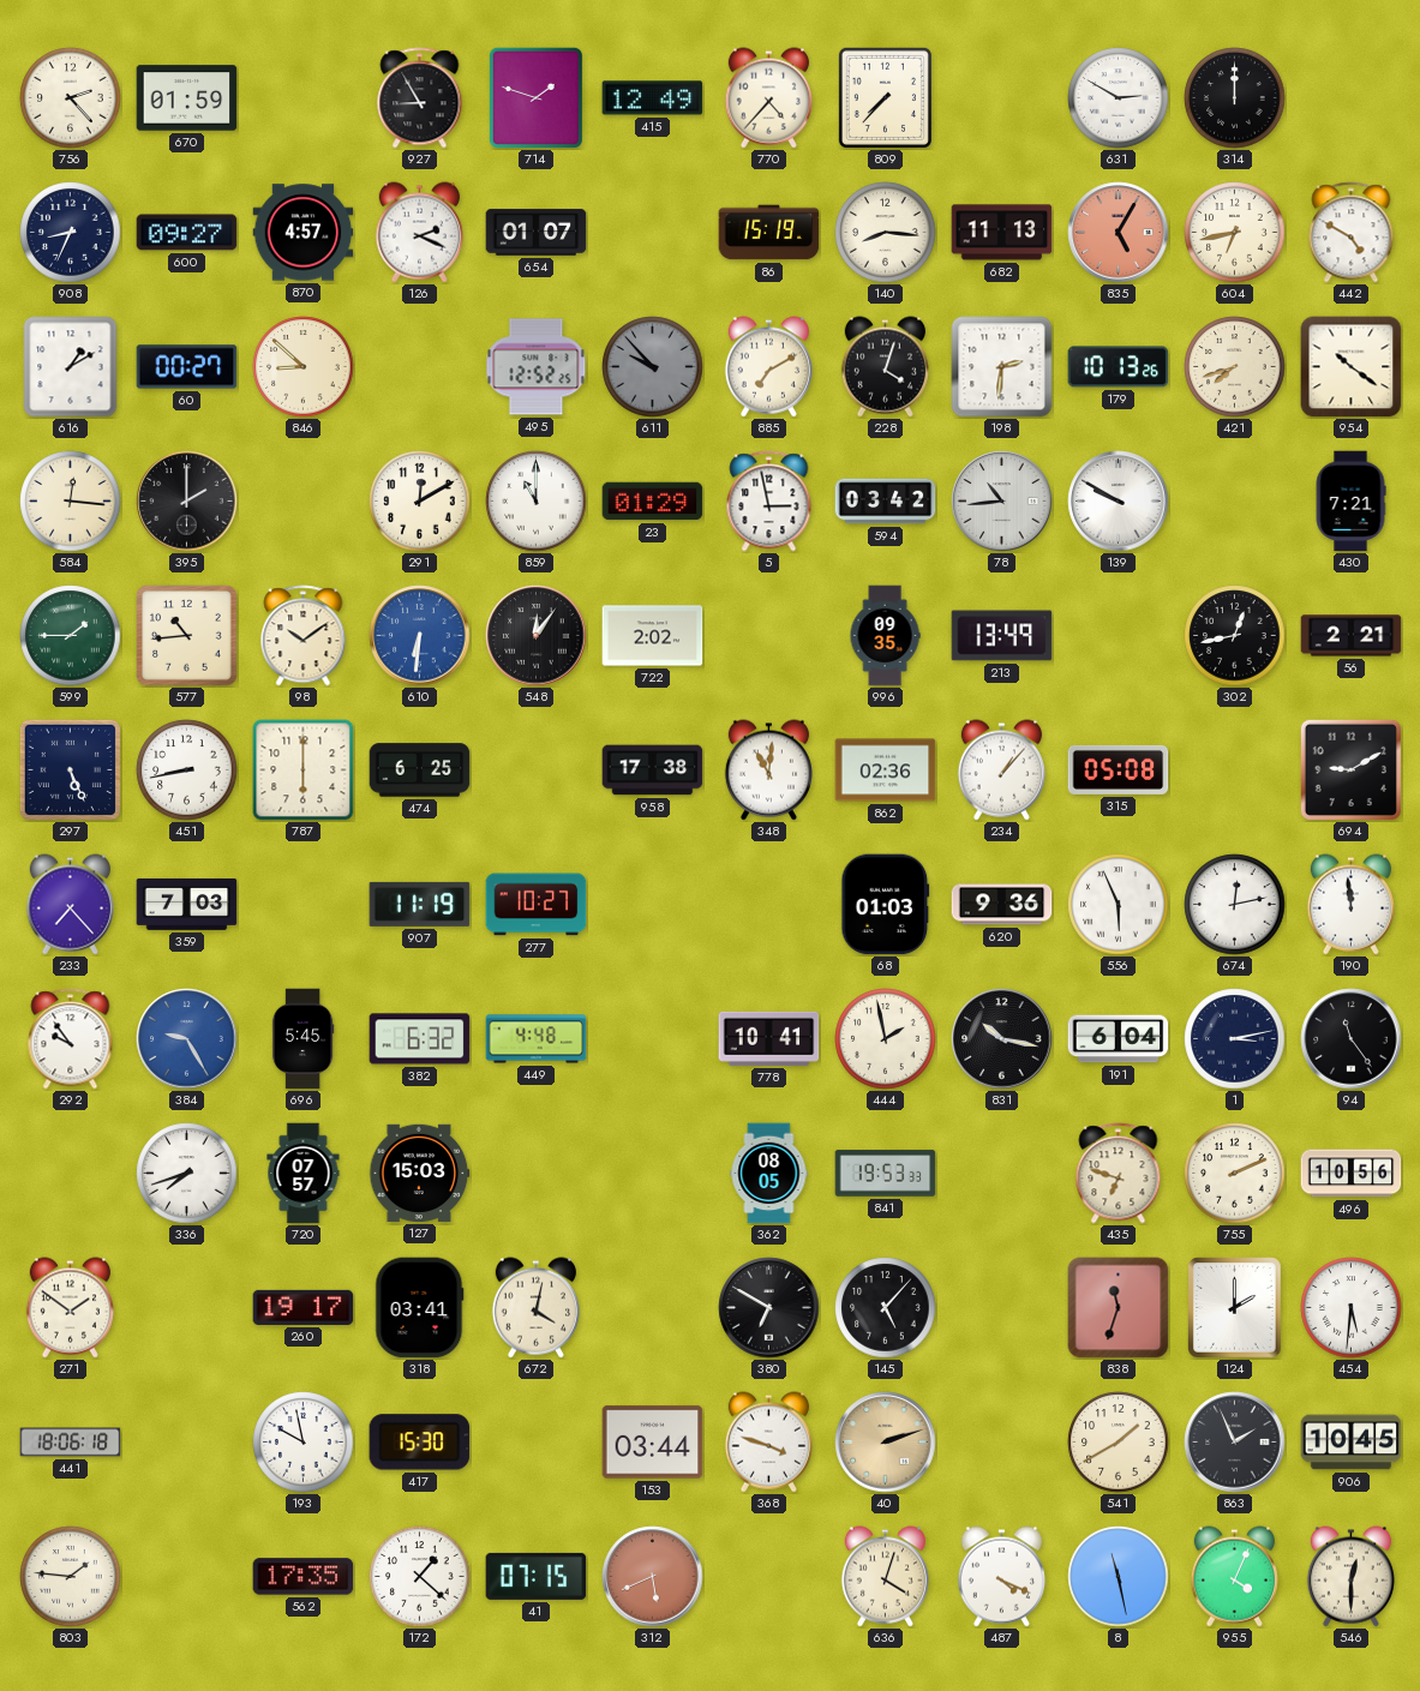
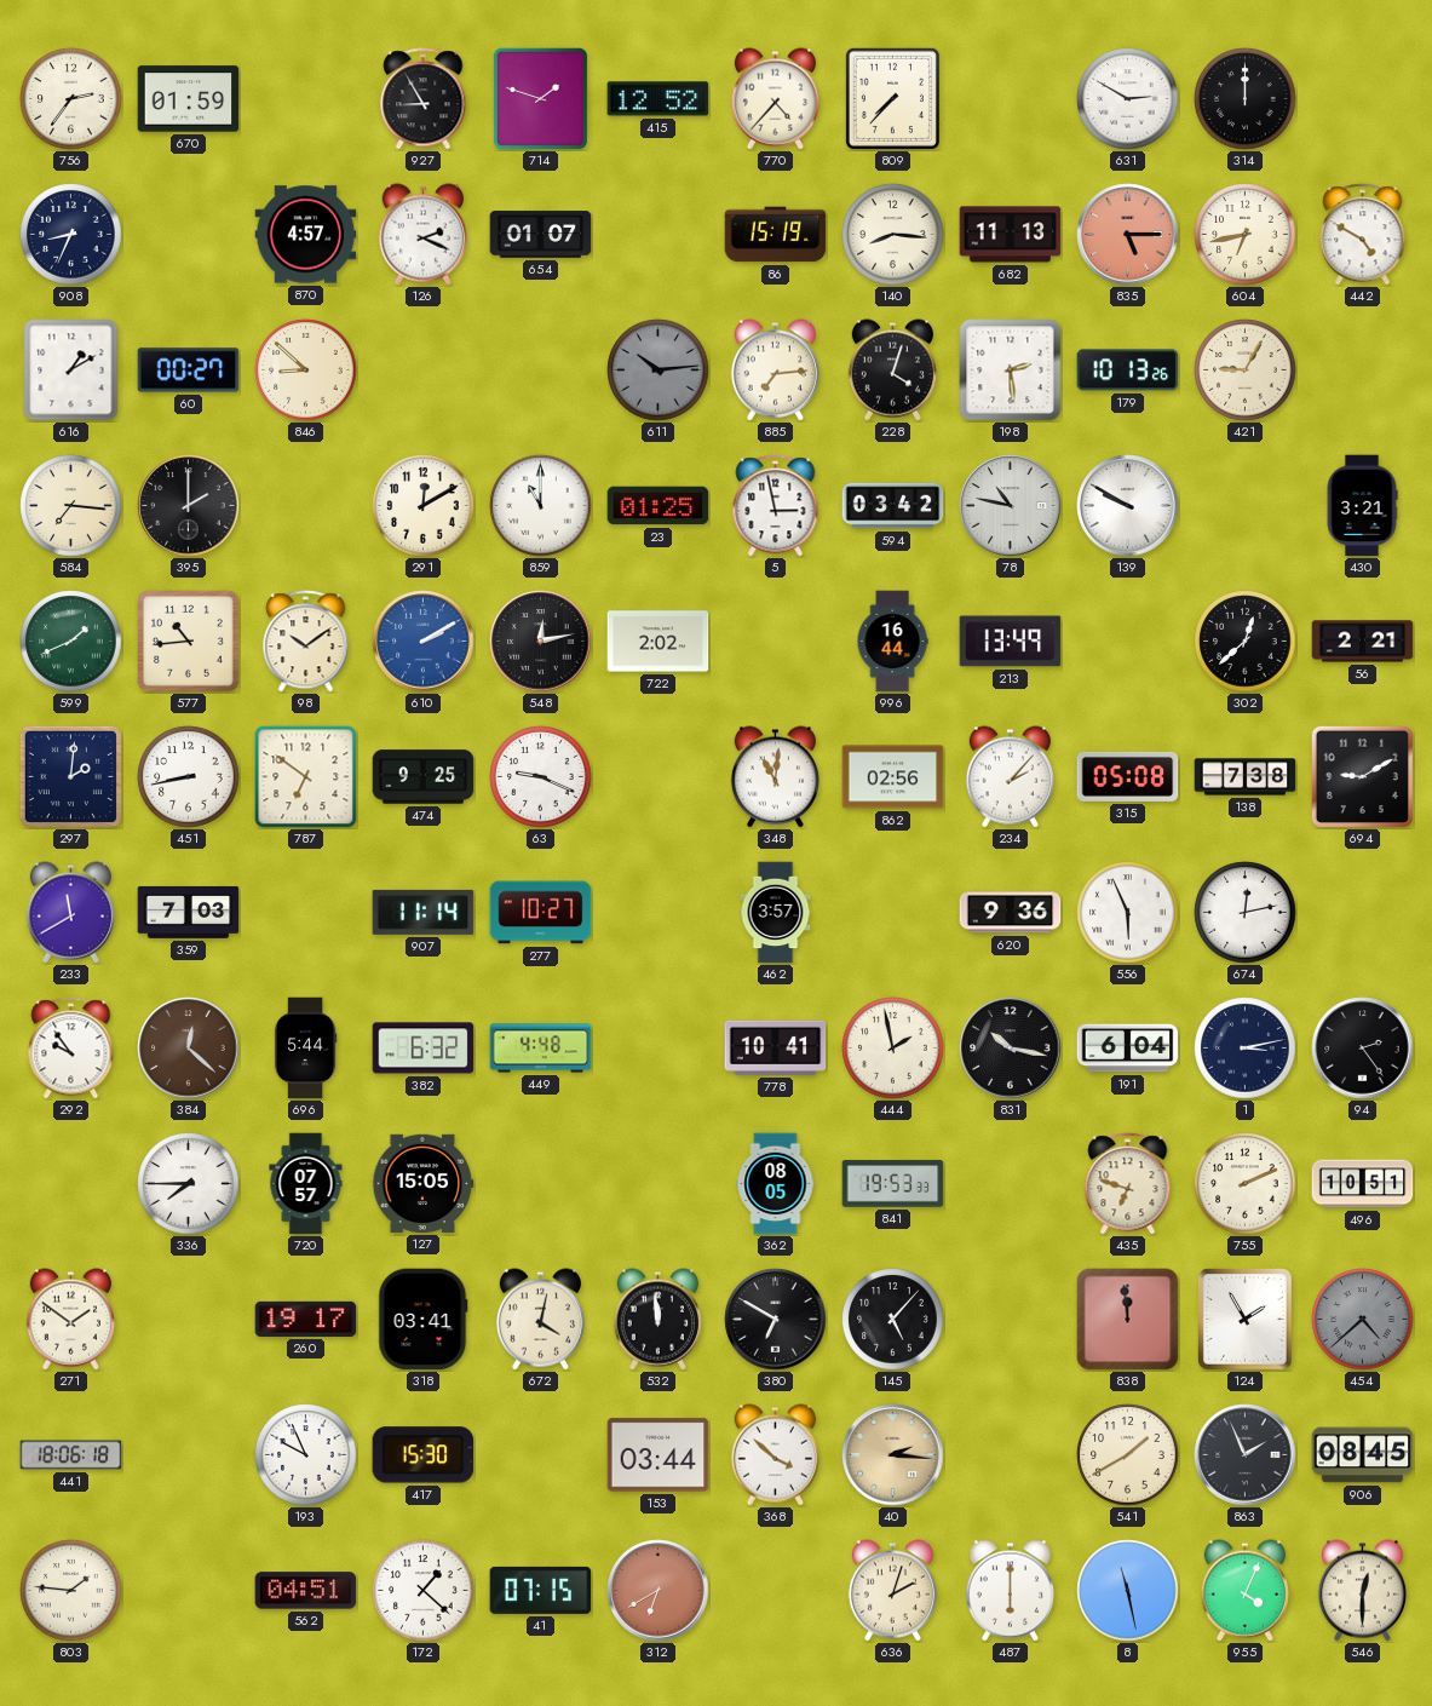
756: 2:23 -> 2:36
415: 12:49 -> 12:52
600: 09:27 -> none
835: 5:05 -> 5:15
495: 12:52 -> none
611: 9:53 -> 10:14
885: 7:10 -> 7:14
198: 2:31 -> 2:29
421: 7:42 -> 9:05
954: 10:21 -> none
584: 12:16 -> 7:16
23: 01:29 -> 01:25
78: 10:44 -> 10:47
430: 7:21 -> 3:21
599: 1:45 -> 1:41
610: 6:31 -> 2:10
548: 12:06 -> 12:13
996: 09:35 -> 16:44
302: 12:43 -> 12:38
297: 5:26 -> 2:01
787: 6:00 -> 6:51
474: 6:25 -> 9:25
63: none -> 9:19
958: 17:38 -> none
862: 02:36 -> 02:56
234: 1:07 -> 2:07
138: none -> 7:38
233: 7:23 -> 11:40
907: 11:19 -> 11:14
462: none -> 3:57
68: 01:03 -> none
190: 11:59 -> none
384: 9:25 -> 12:22
384 dial: blue -> brown
696: 5:45 -> 5:44
94: 11:24 -> 2:24
336: 7:42 -> 7:45
127: 15:03 -> 15:05
496: 10:56 -> 10:51
532: none -> 11:59
838: 11:33 -> 11:59
124: 2:00 -> 1:55
454: 5:31 -> 4:38
454 dial: white -> grey
193: 9:58 -> 9:56
368: 3:48 -> 3:52
40: 2:12 -> 2:16
906: 10:45 -> 08:45
562: 17:35 -> 04:51
312: 5:41 -> 6:40
636: 4:03 -> 2:03
487: 4:19 -> 6:00
